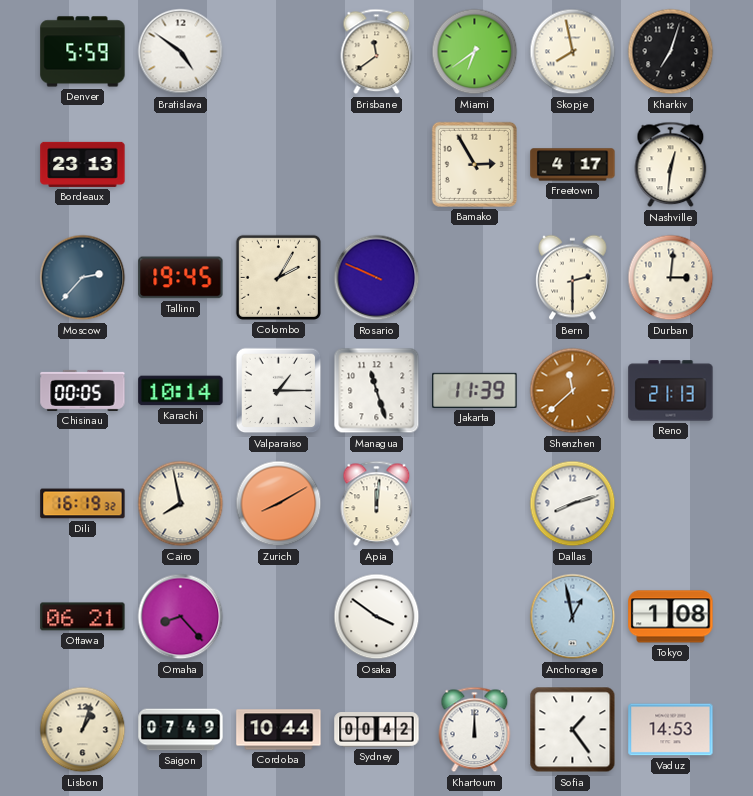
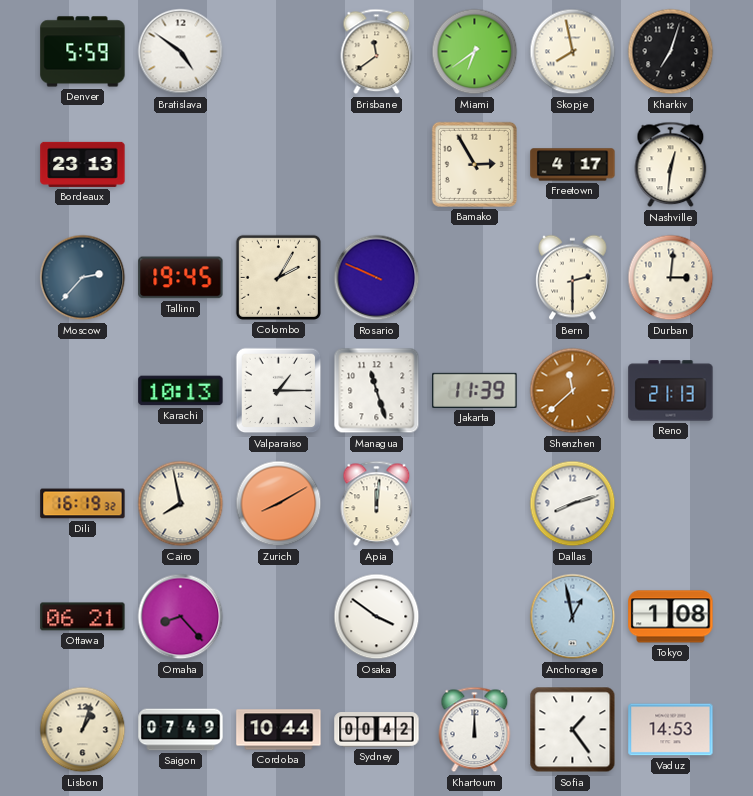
Chisinau: 00:05 -> none
Karachi: 10:14 -> 10:13
